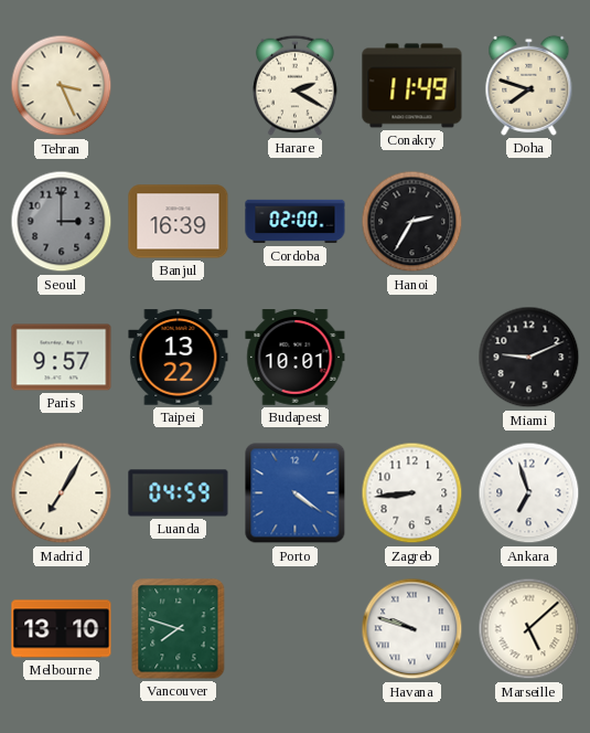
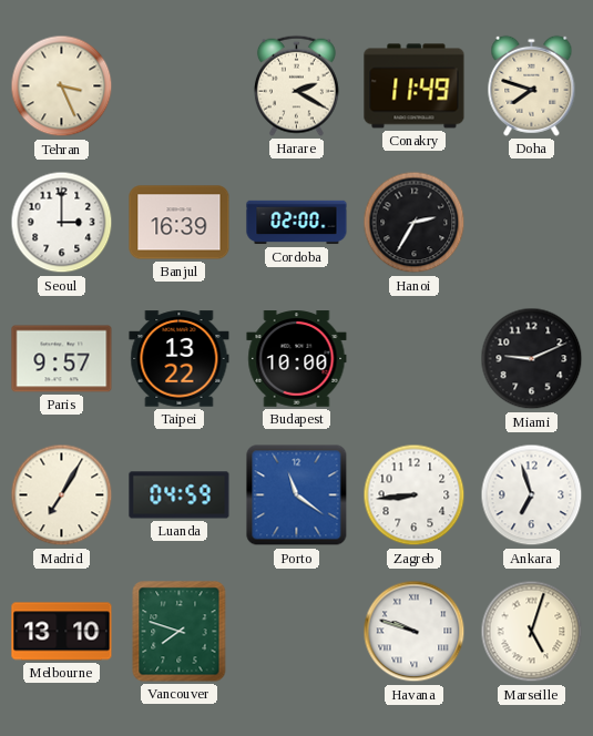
Seoul dial: grey -> white
Budapest: 10:01 -> 10:00
Porto: 4:21 -> 11:21
Marseille: 5:08 -> 5:03
